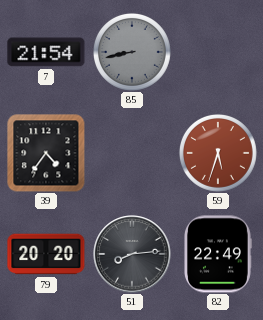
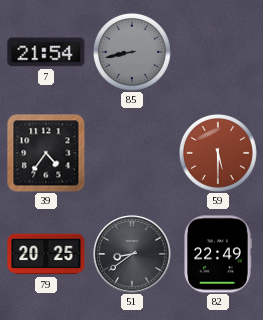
59: 5:33 -> 5:30
79: 20:20 -> 20:25
51: 8:14 -> 8:39
